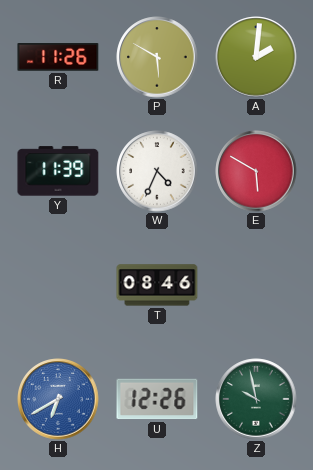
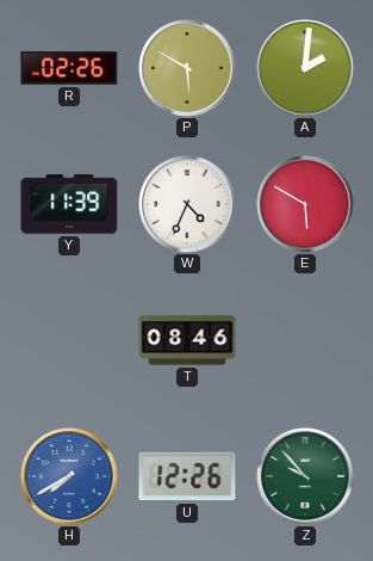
R: 11:26 -> 02:26
H: 6:40 -> 7:40
Z: 9:58 -> 9:53
